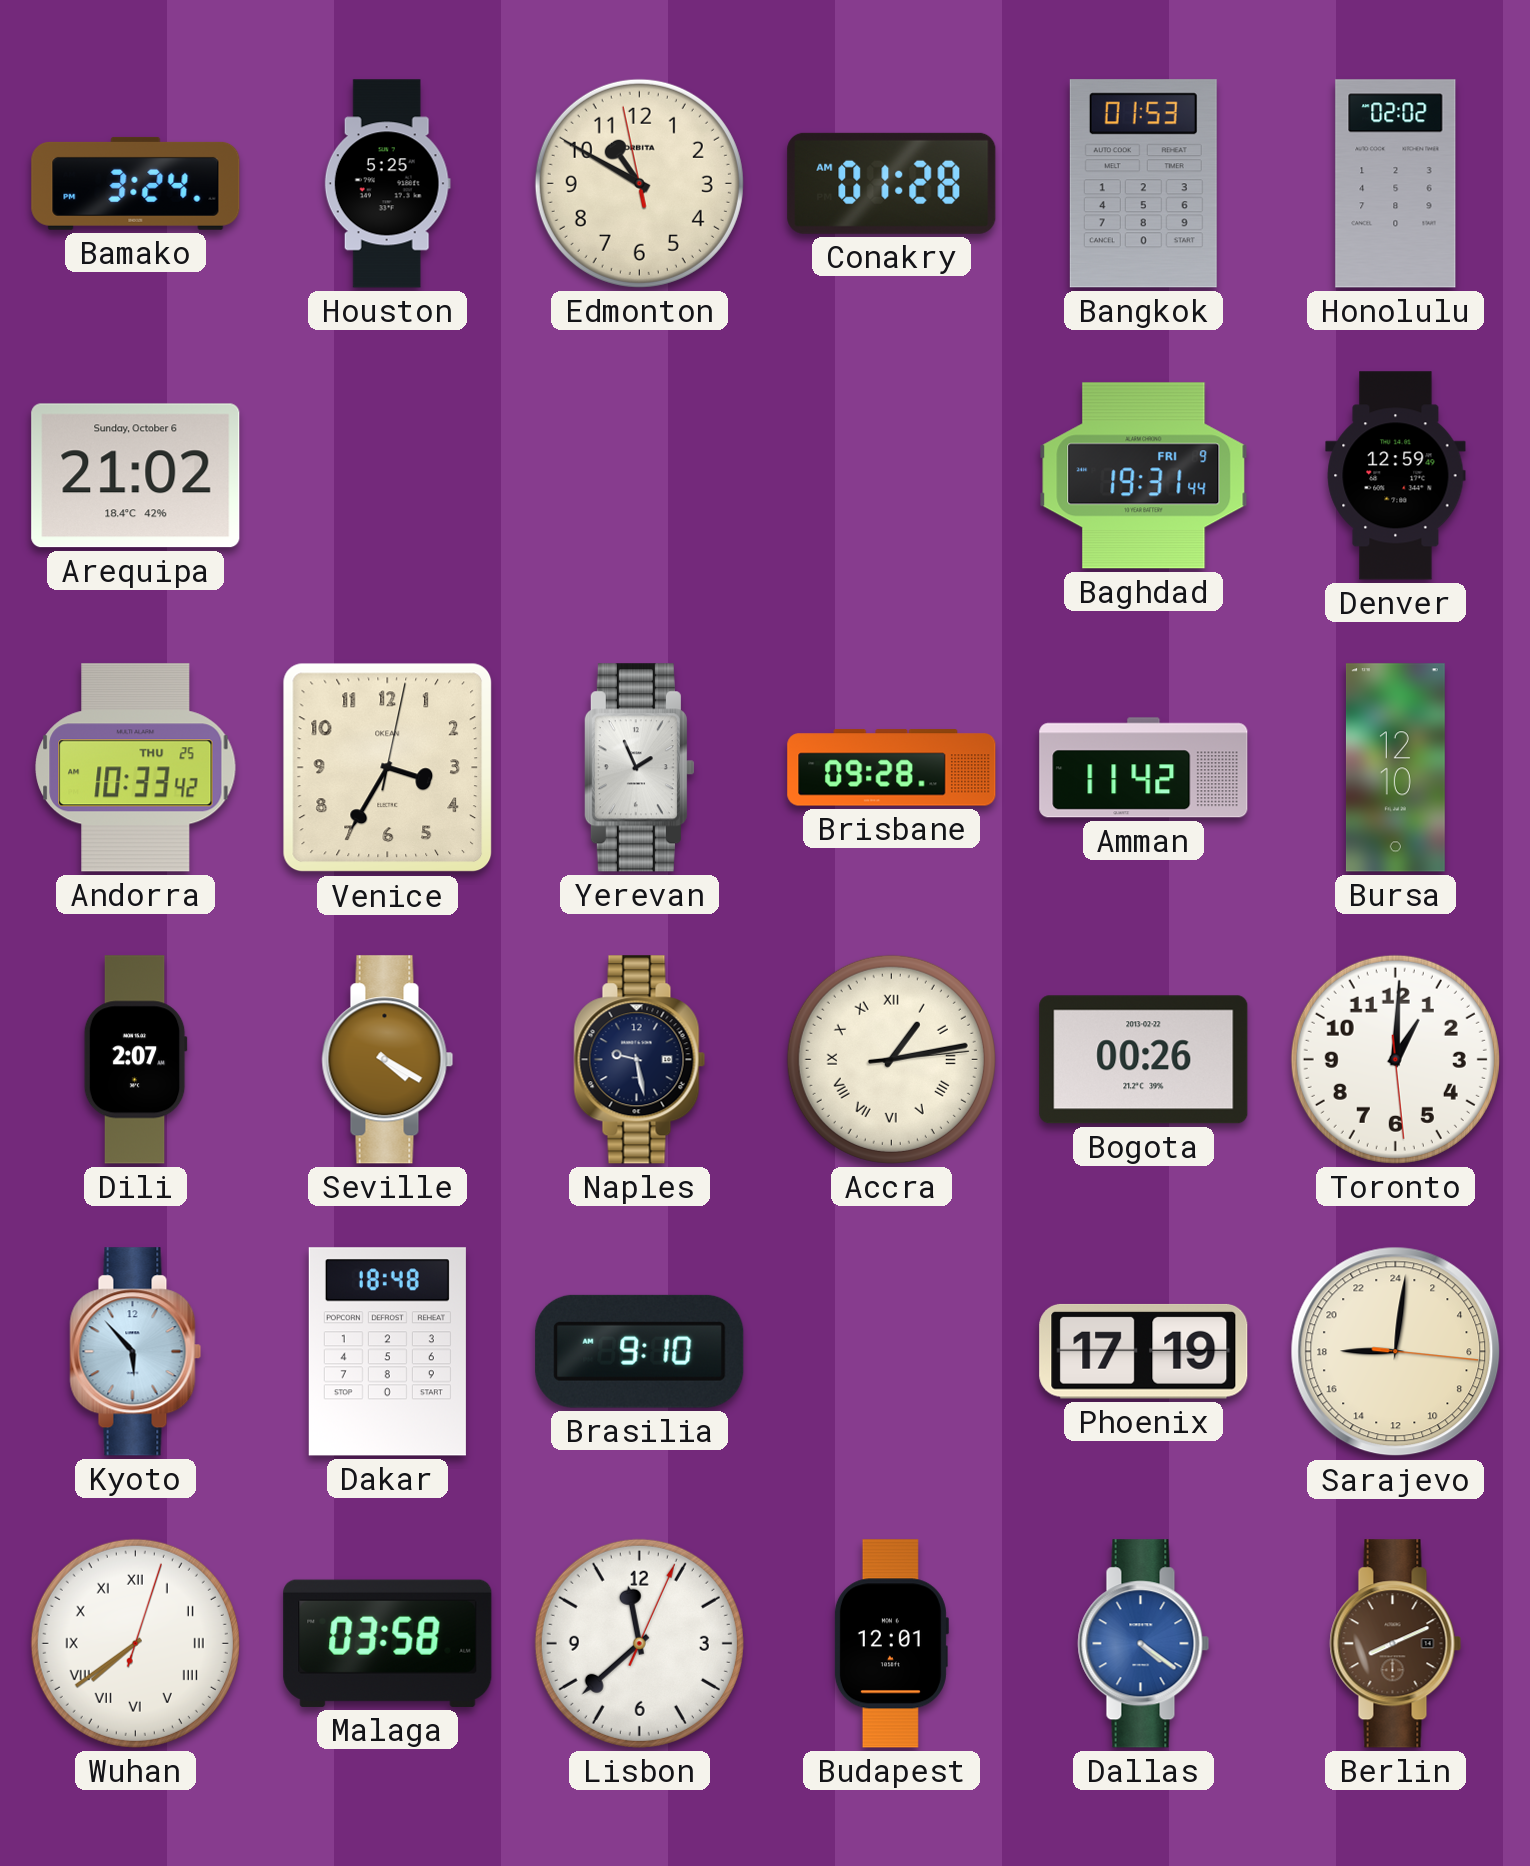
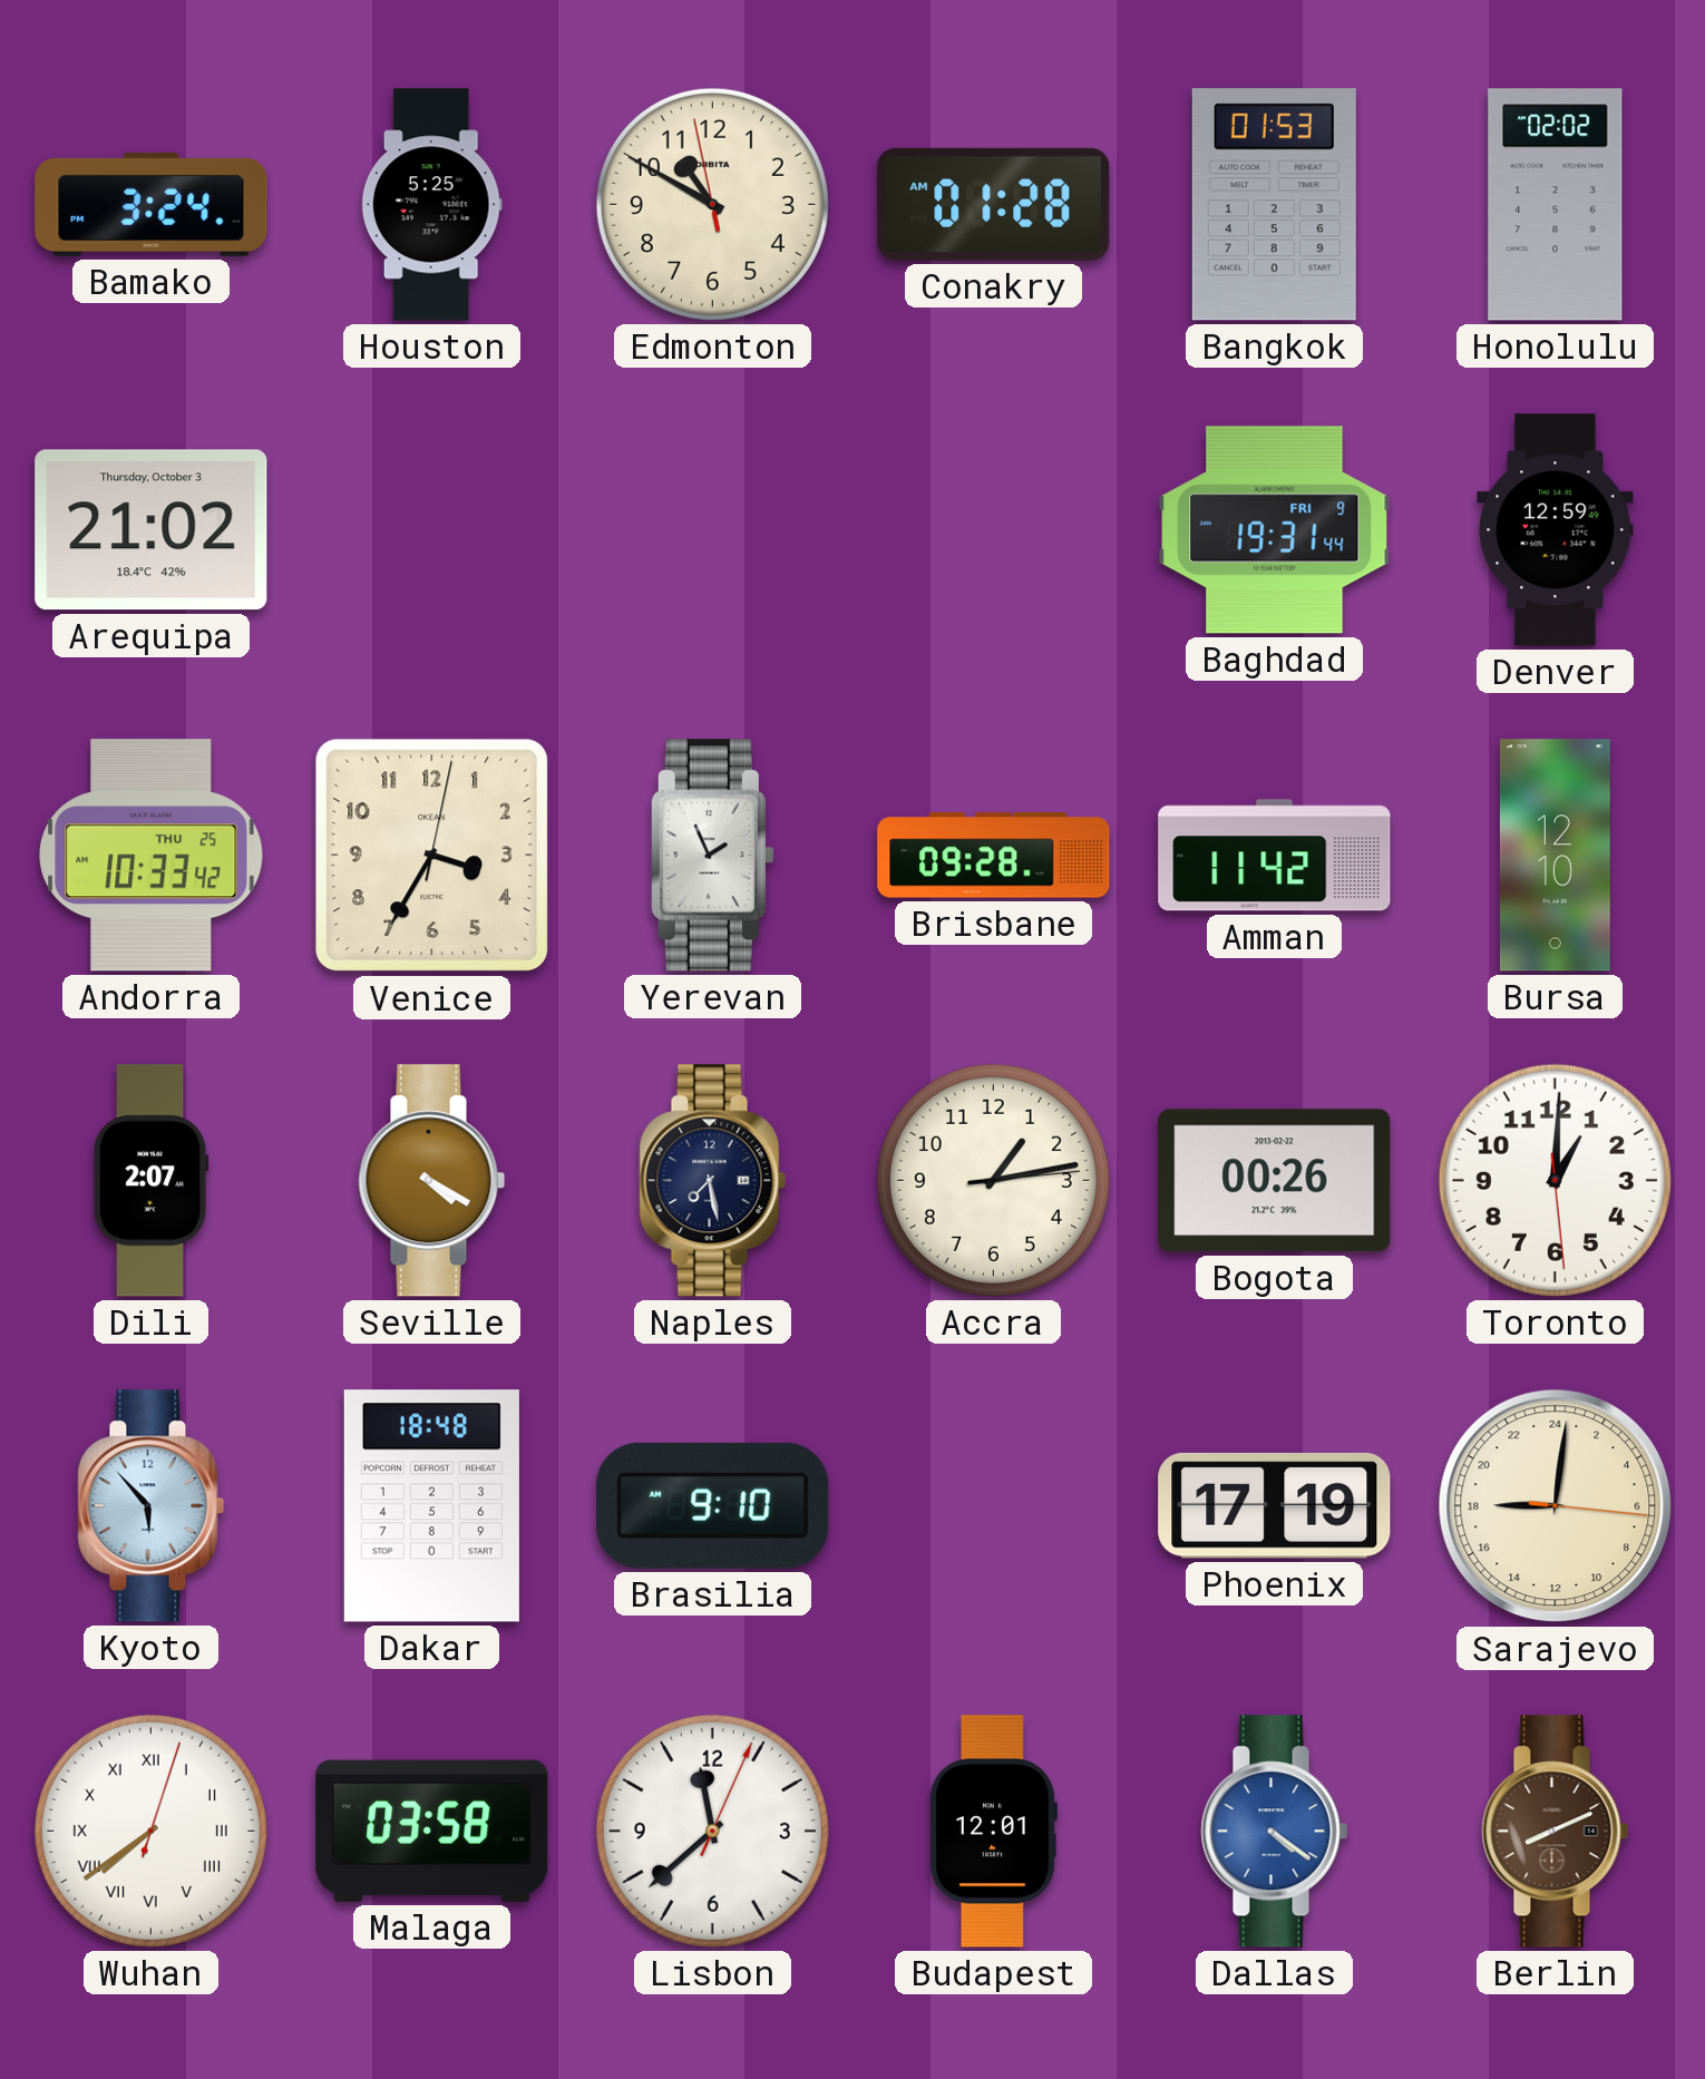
Arequipa date: Sunday, October 6 -> Thursday, October 3
Naples: 9:28 -> 7:28
Accra numerals: Roman -> Arabic
